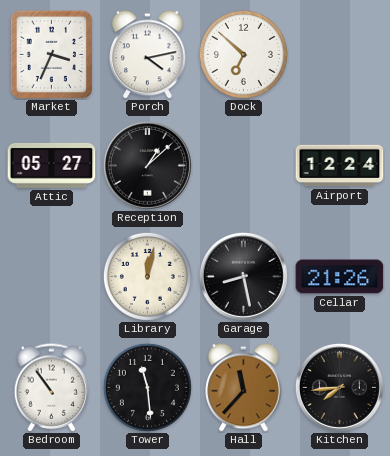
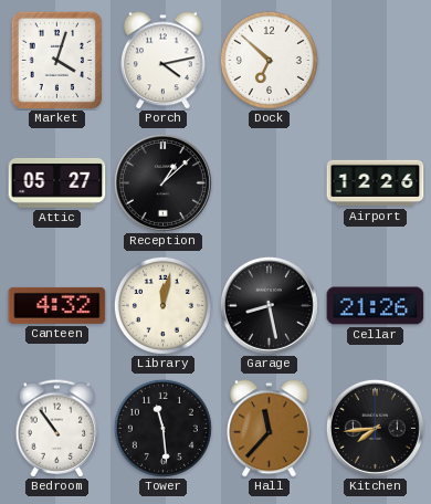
Market: 3:34 -> 4:03
Airport: 12:24 -> 12:26
Canteen: none -> 4:32
